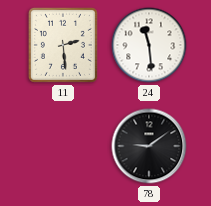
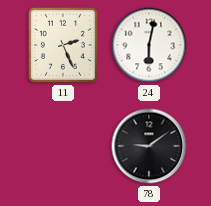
11: 2:29 -> 2:26
24: 11:29 -> 6:02
